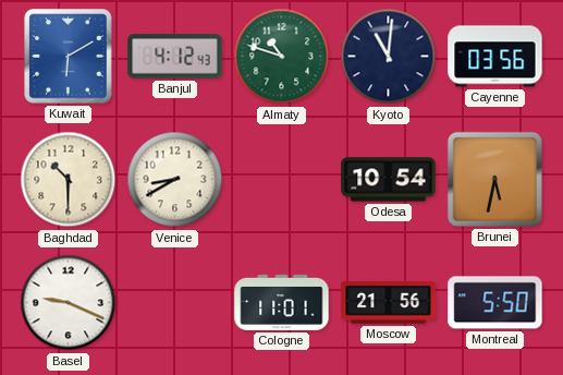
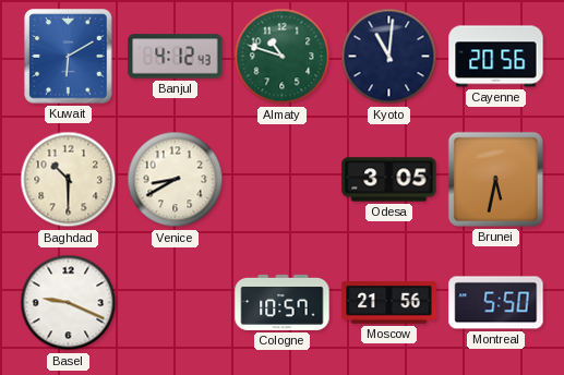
Cayenne: 03:56 -> 20:56
Odesa: 10:54 -> 3:05
Cologne: 11:01 -> 10:57
